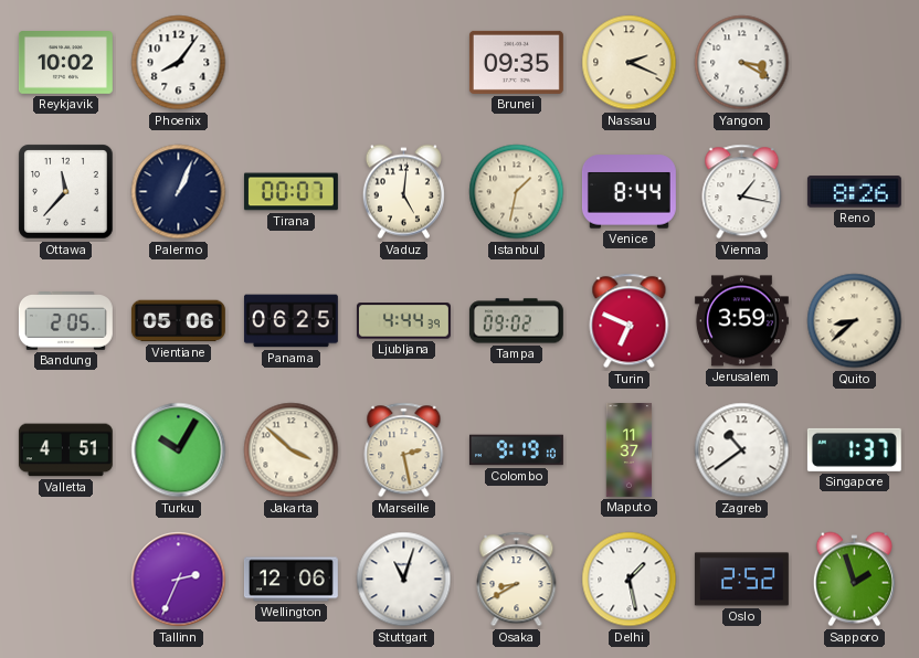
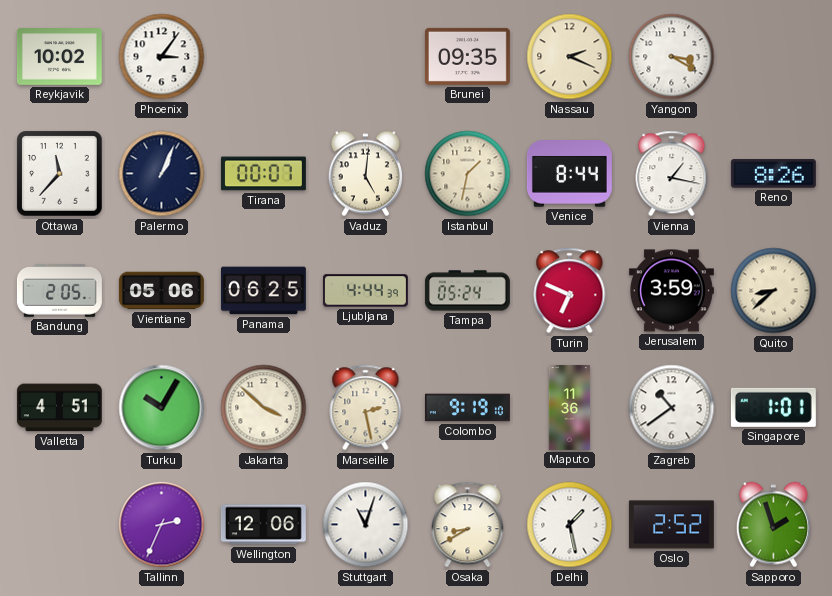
Phoenix: 8:06 -> 3:06
Tampa: 09:02 -> 05:24
Maputo: 11:37 -> 11:36
Singapore: 1:37 -> 1:01
